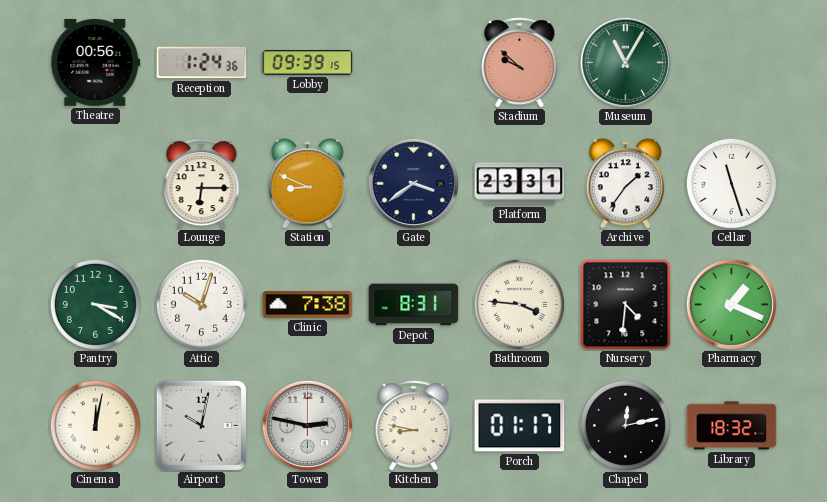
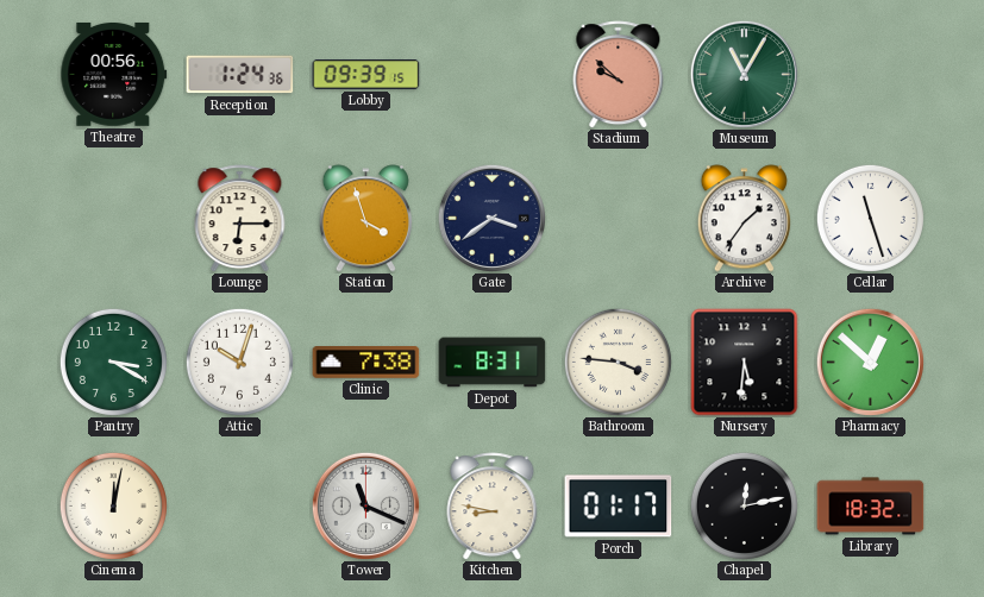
Station: 8:49 -> 3:57
Platform: 23:31 -> none
Nursery: 4:31 -> 5:31
Pharmacy: 1:19 -> 12:52
Airport: 10:02 -> none
Tower: 2:47 -> 11:19
